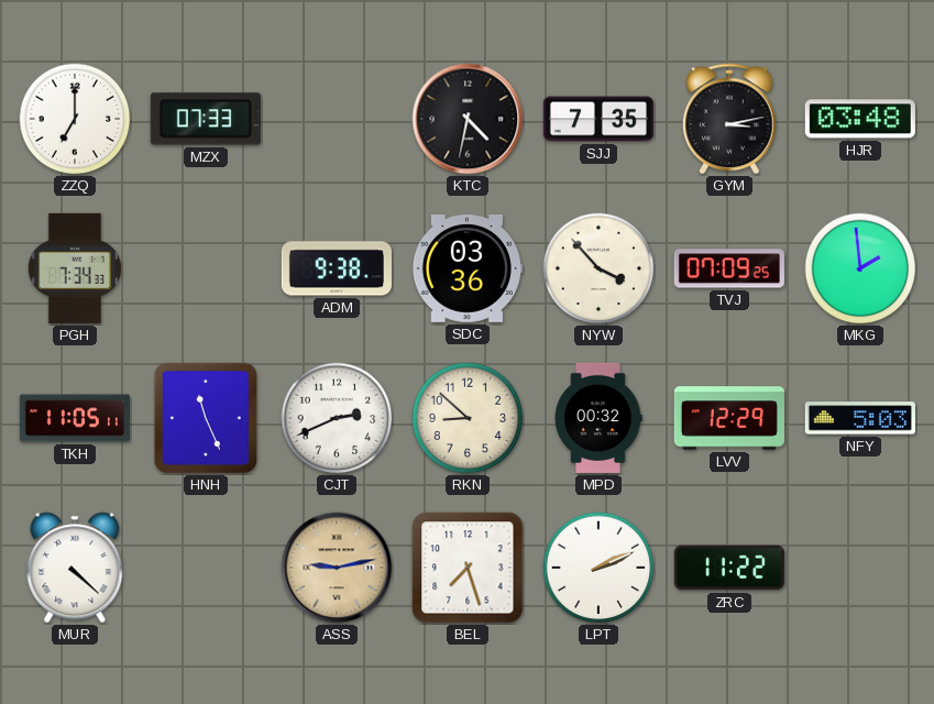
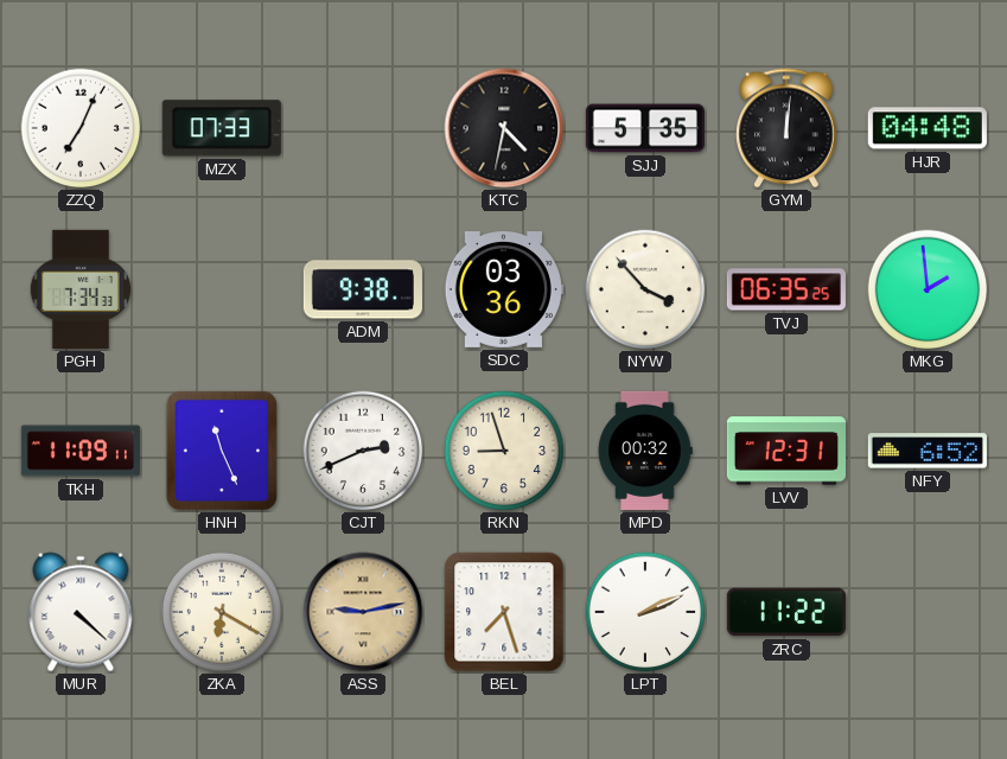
ZZQ: 7:00 -> 7:04
SJJ: 7:35 -> 5:35
GYM: 3:13 -> 12:01
HJR: 03:48 -> 04:48
TVJ: 07:09 -> 06:35
TKH: 11:05 -> 11:09
RKN: 8:52 -> 8:57
LVV: 12:29 -> 12:31
NFY: 5:03 -> 6:52
ZKA: none -> 6:20
